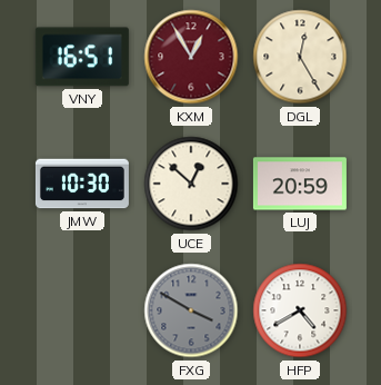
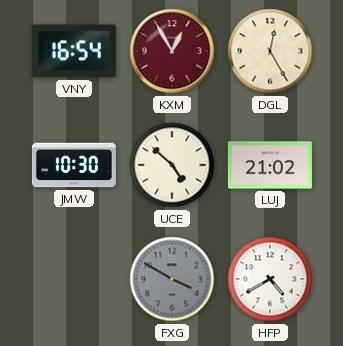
VNY: 16:51 -> 16:54
UCE: 12:52 -> 4:52
LUJ: 20:59 -> 21:02
